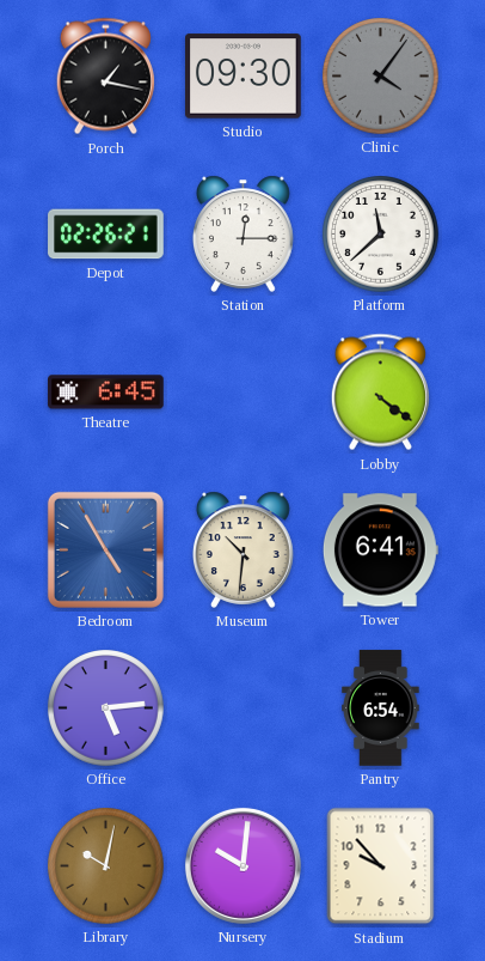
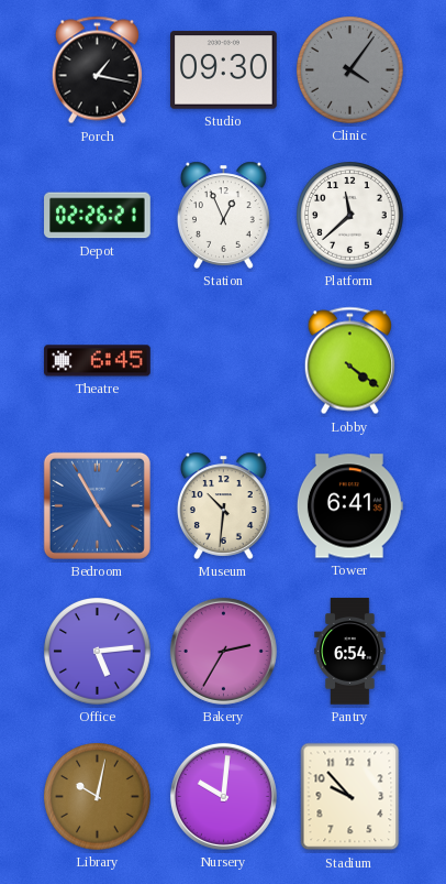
Station: 12:15 -> 12:56
Bakery: none -> 2:35
